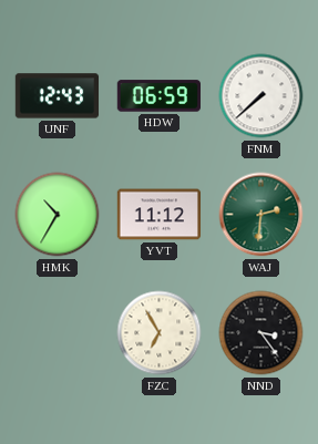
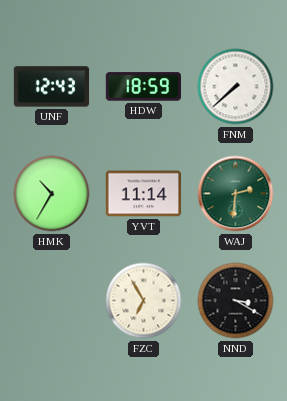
HDW: 06:59 -> 18:59
YVT: 11:12 -> 11:14
NND: 3:24 -> 3:20
